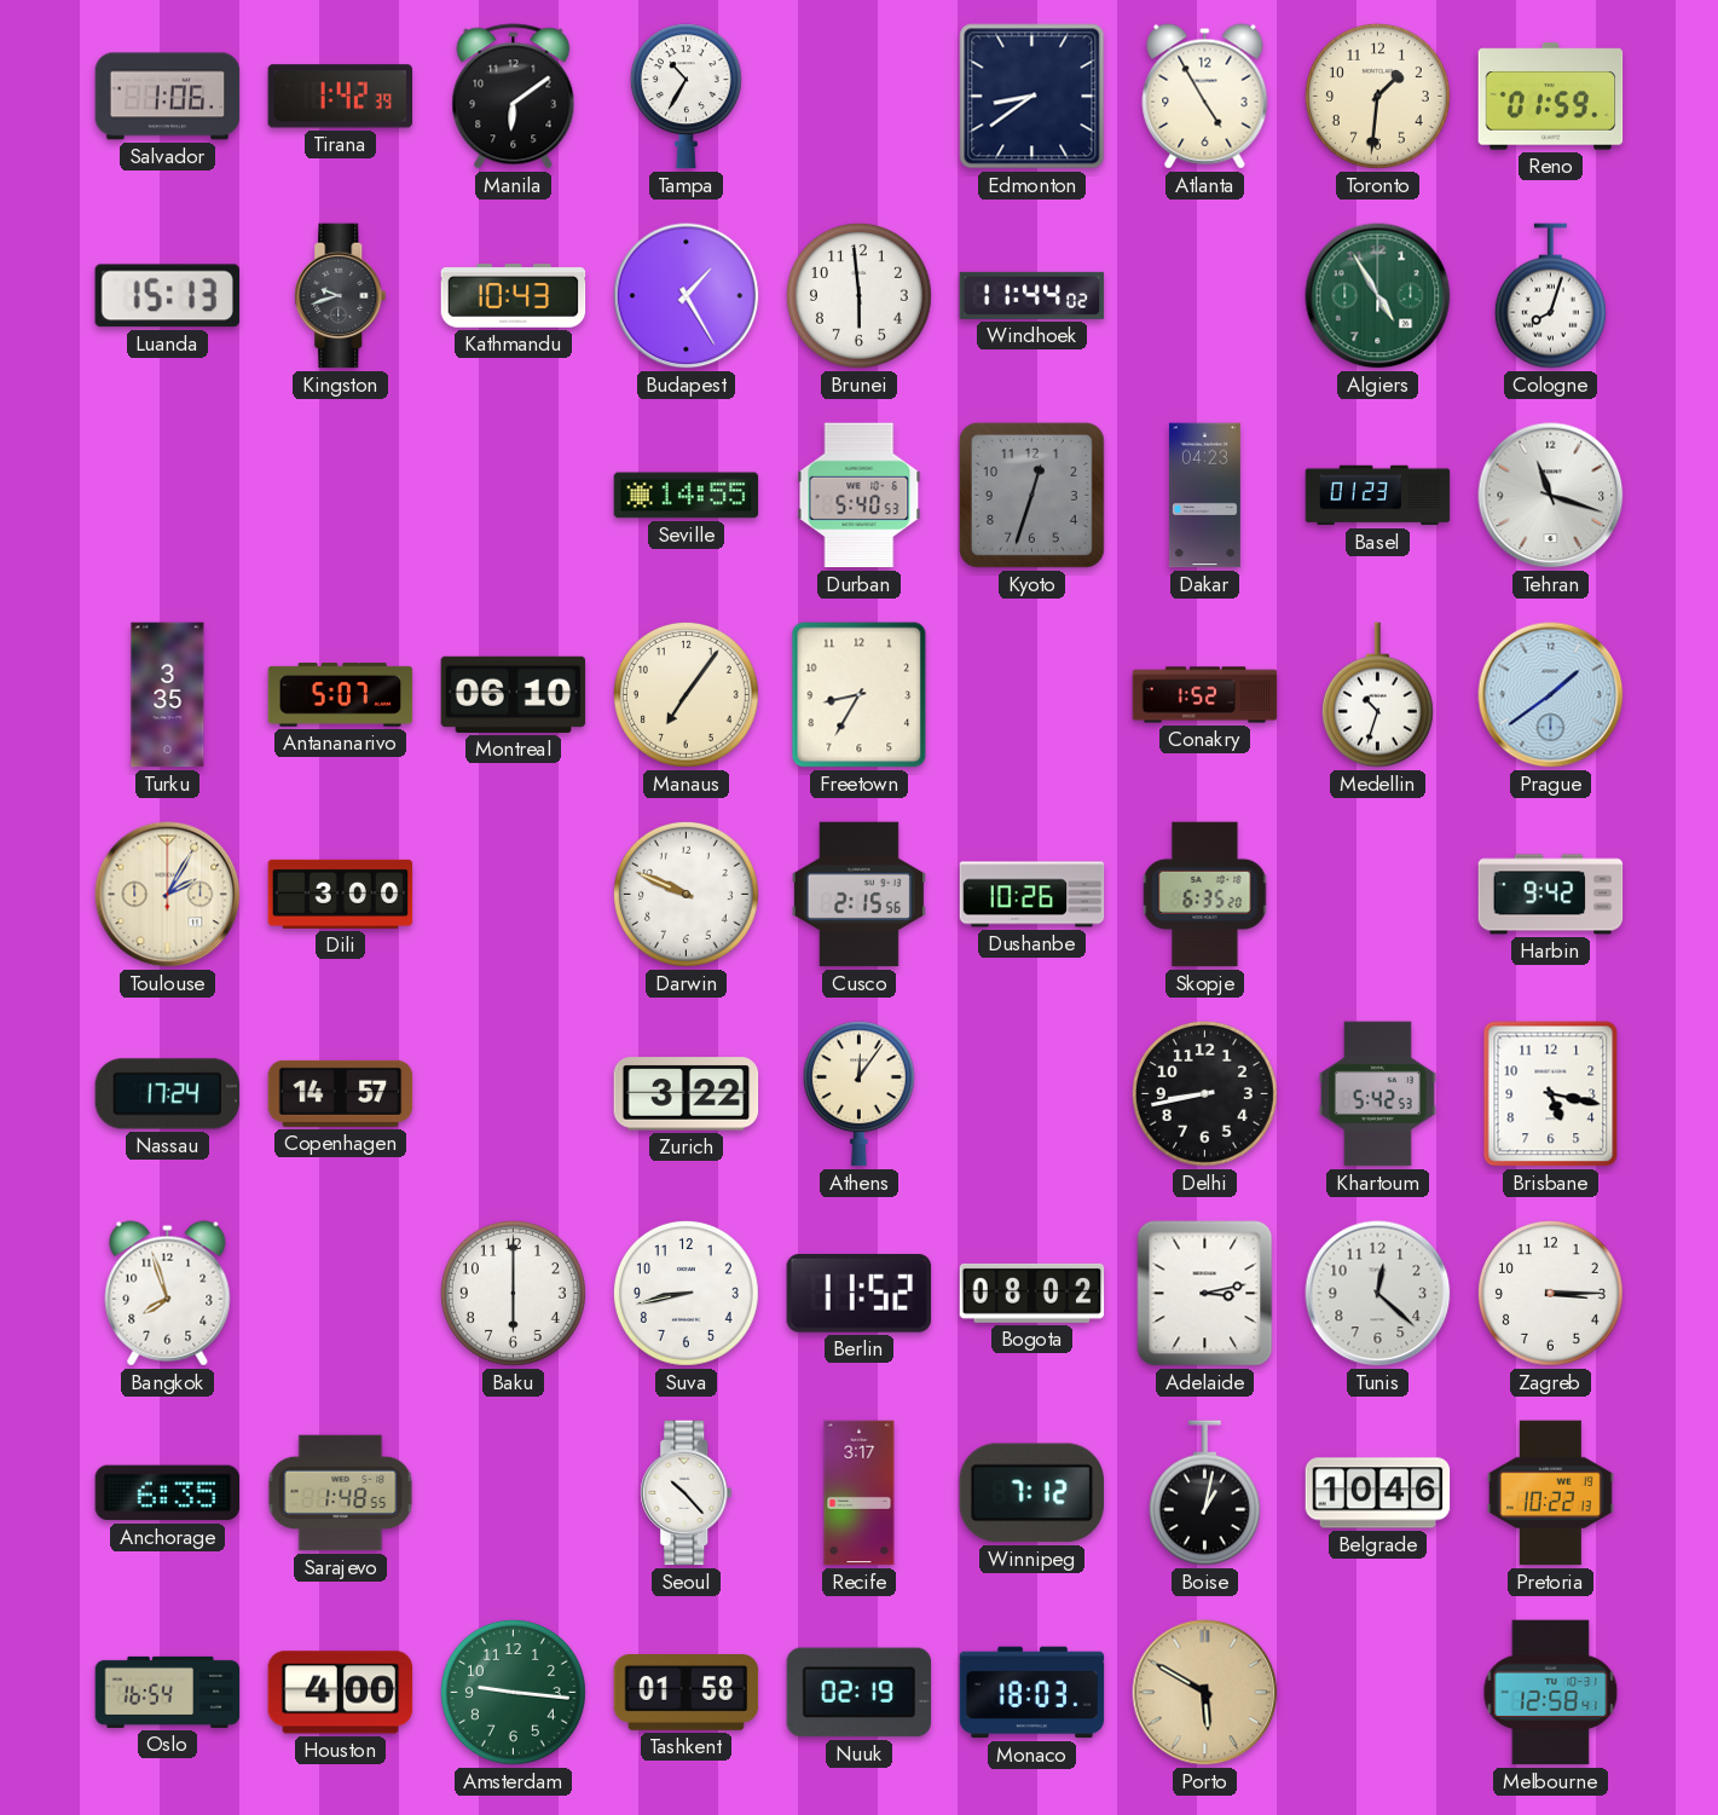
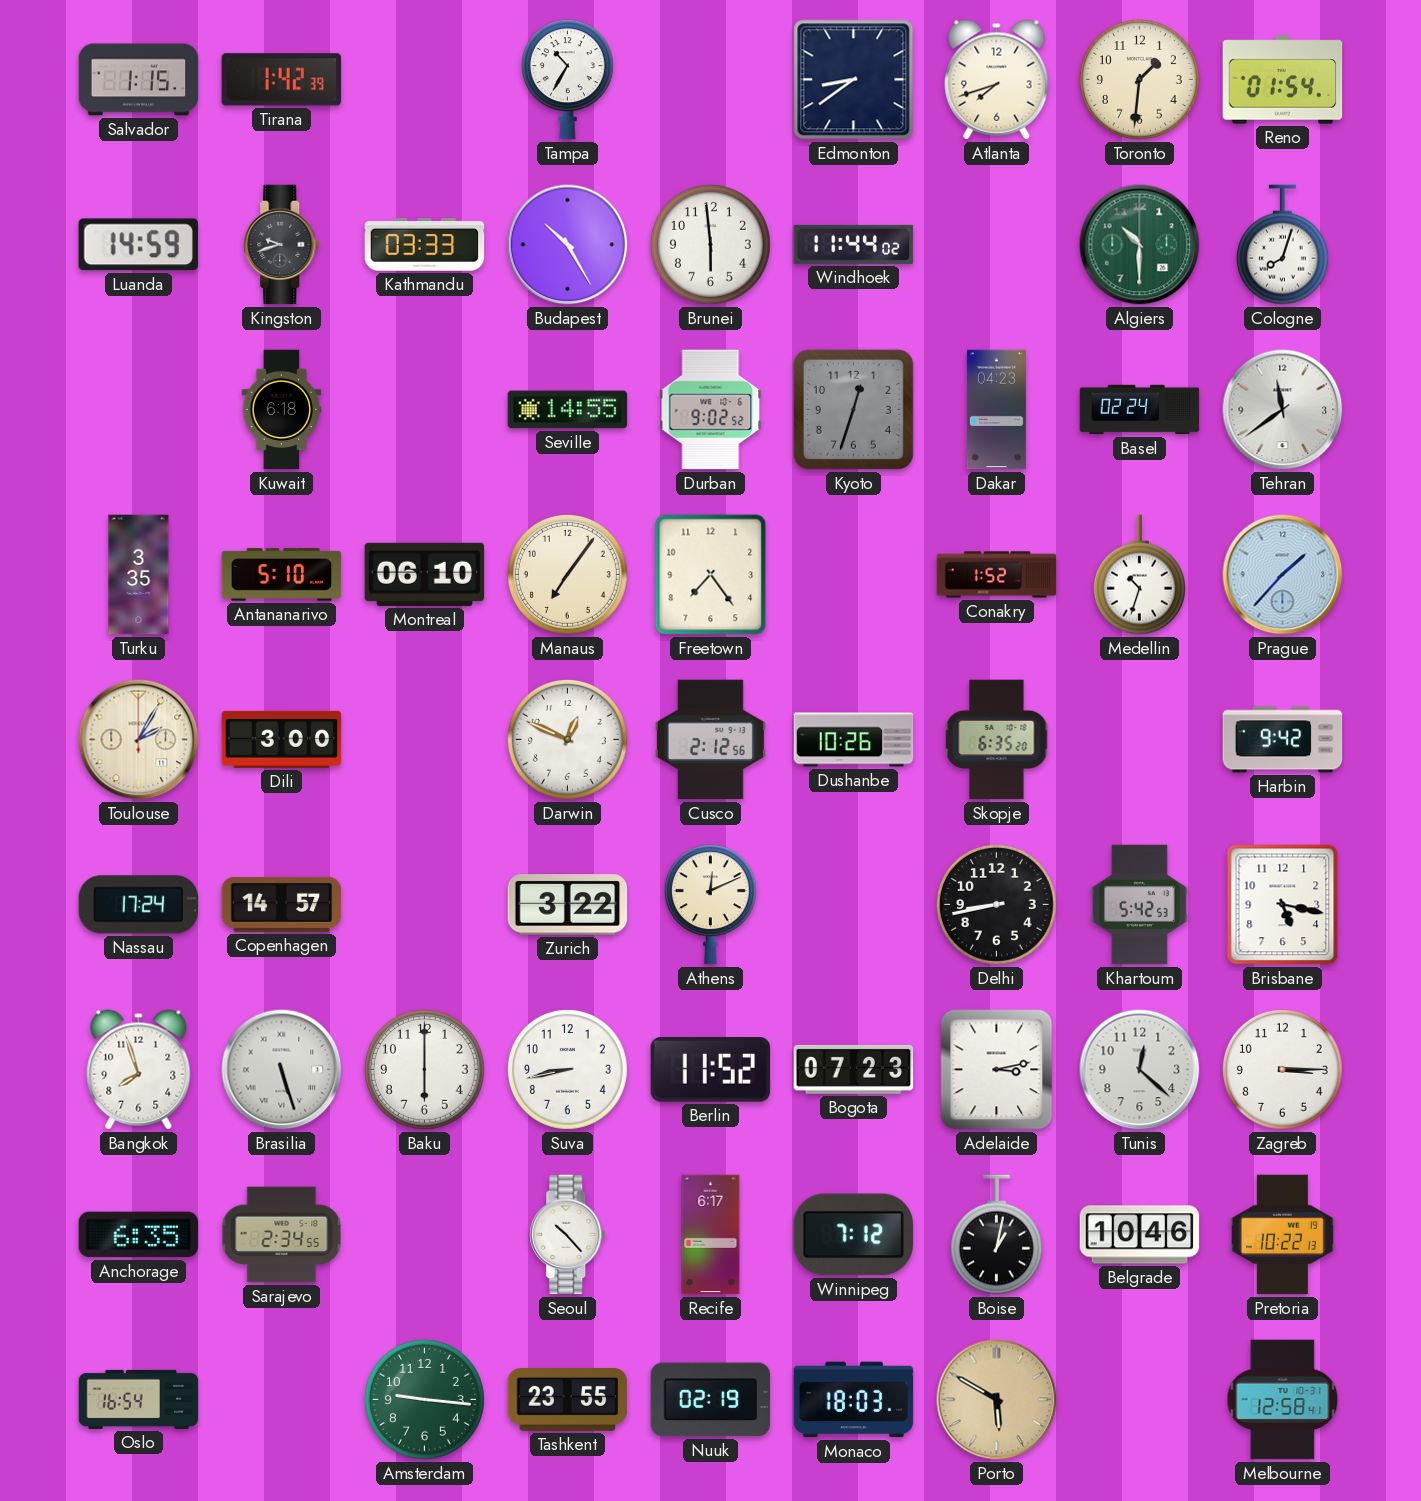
Salvador: 1:06 -> 1:15
Manila: 6:09 -> none
Atlanta: 4:55 -> 7:42
Reno: 01:59 -> 01:54
Luanda: 15:13 -> 14:59
Kathmandu: 10:43 -> 03:33
Budapest: 1:25 -> 10:25
Algiers: 4:55 -> 10:30
Kuwait: none -> 6:18
Durban: 5:40 -> 9:02
Basel: 01:23 -> 02:24
Tehran: 11:18 -> 11:39
Antananarivo: 5:07 -> 5:10
Freetown: 8:35 -> 7:24
Prague: 1:39 -> 1:37
Darwin: 9:49 -> 12:49
Cusco: 2:15 -> 2:12
Athens: 12:06 -> 12:11
Brasilia: none -> 5:27
Bogota: 08:02 -> 07:23
Sarajevo: 1:48 -> 2:34
Recife: 3:17 -> 6:17
Houston: 4:00 -> none
Tashkent: 01:58 -> 23:55
